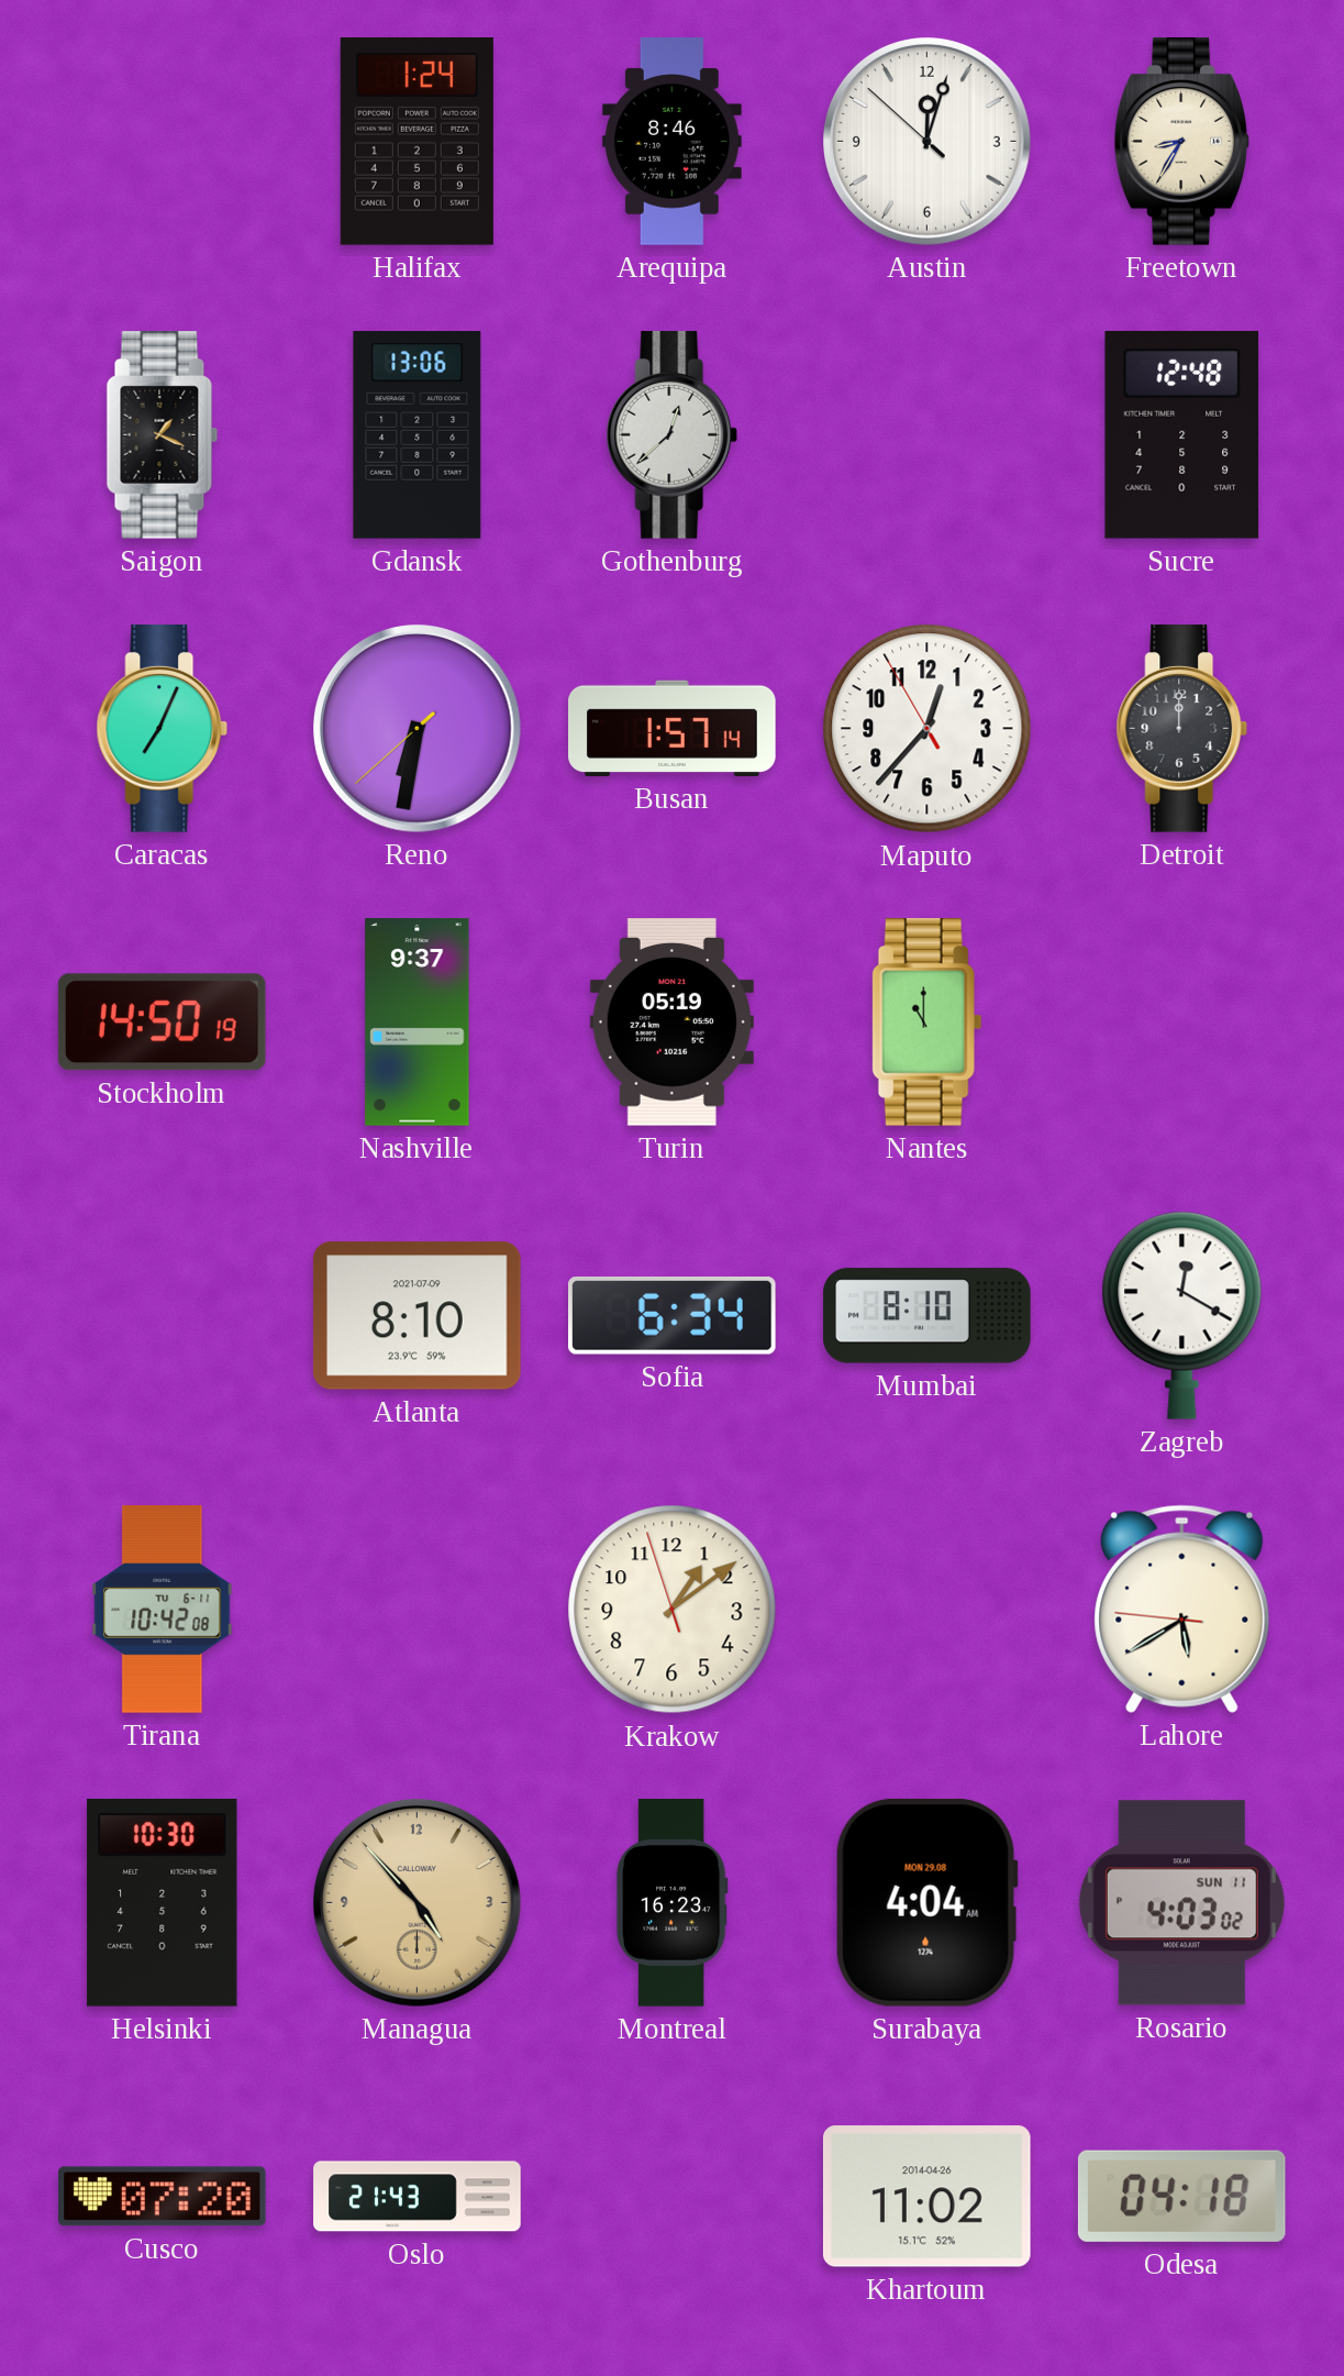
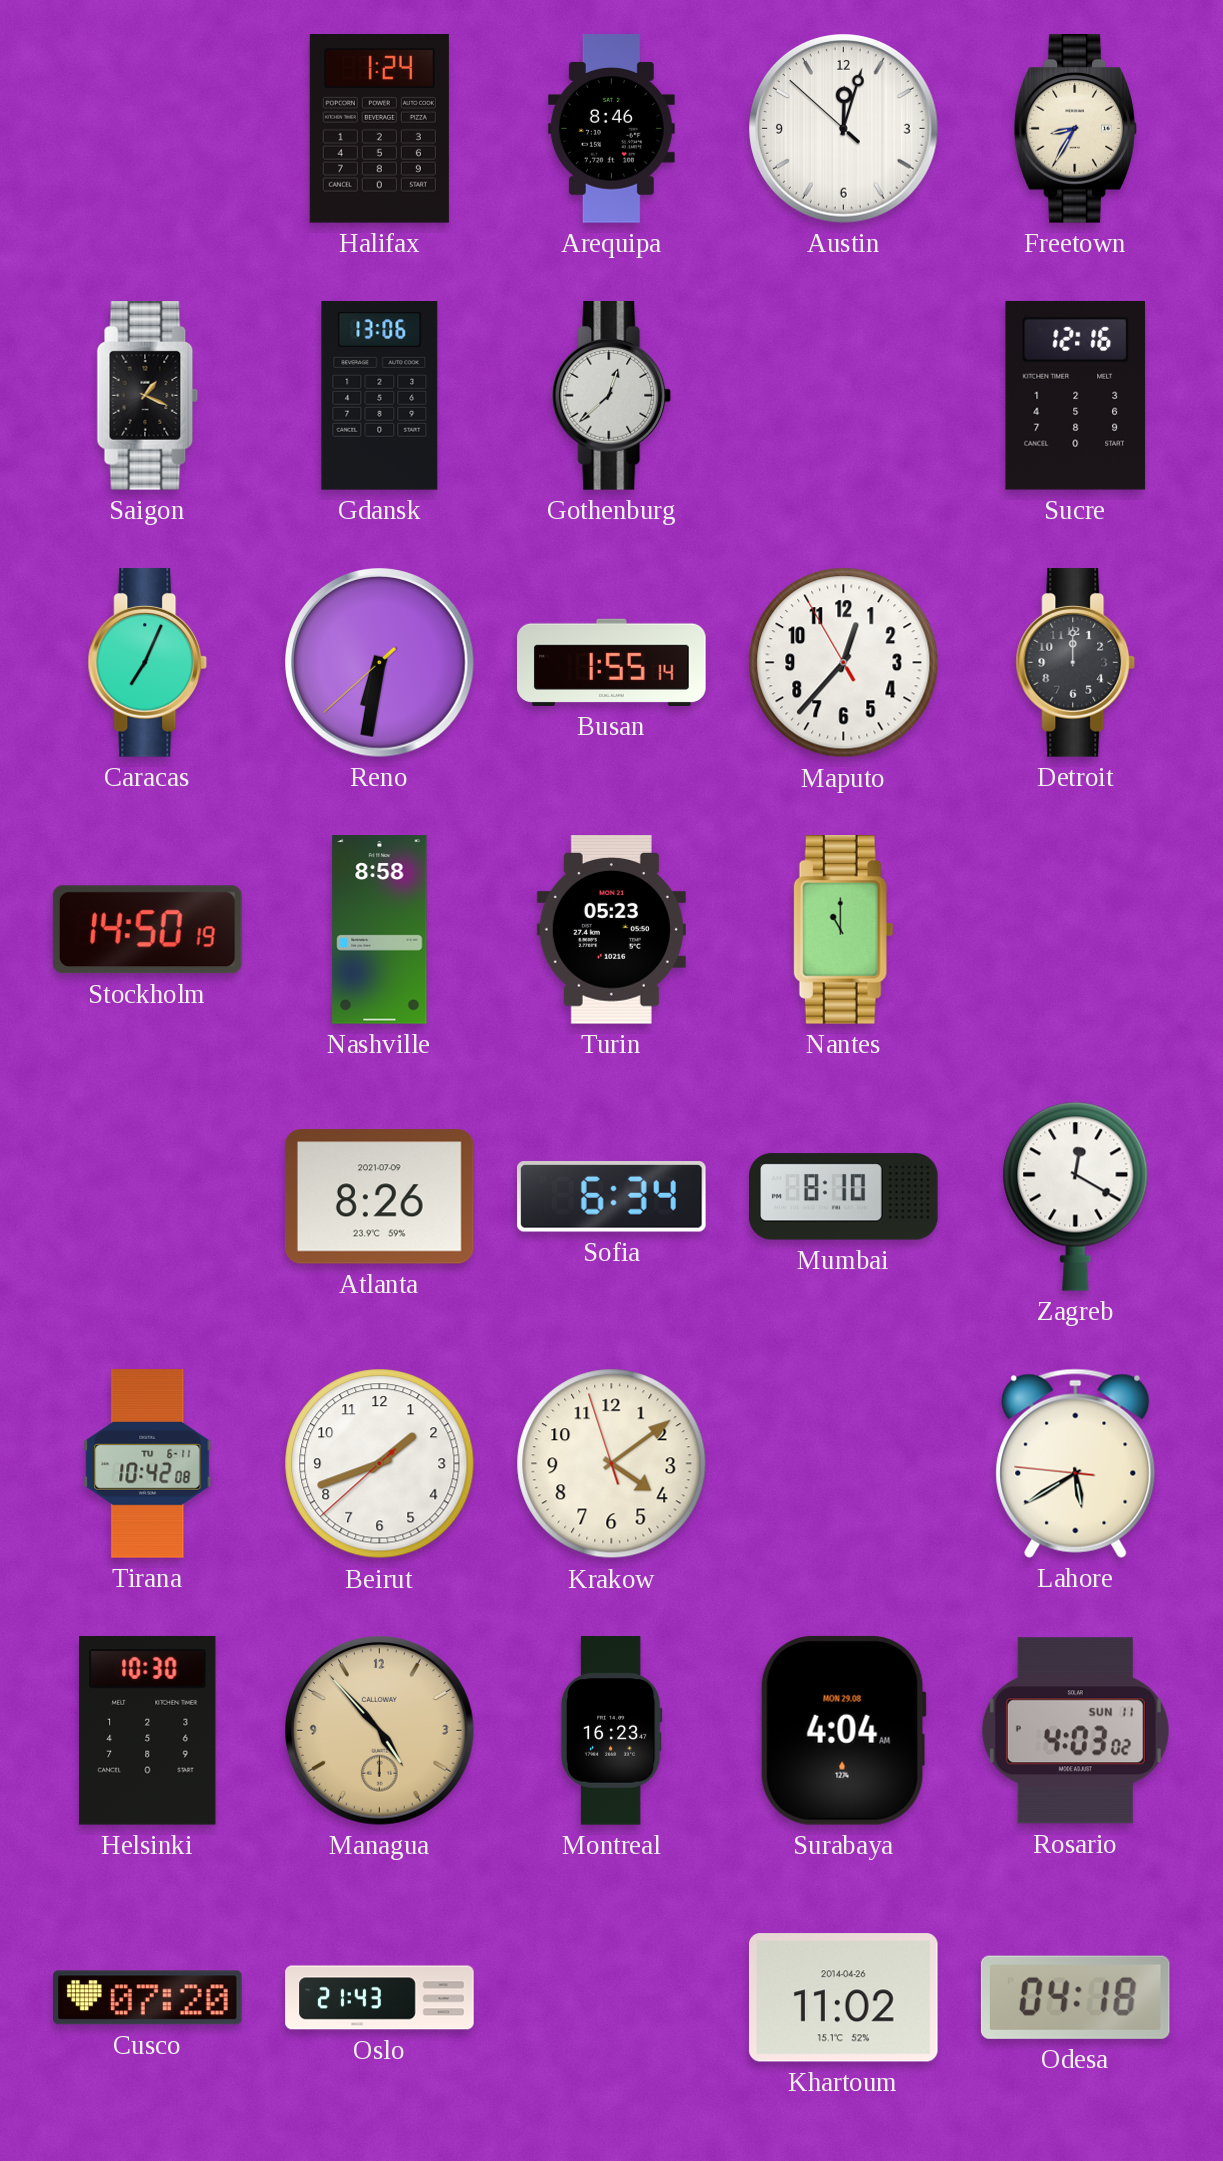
Sucre: 12:48 -> 12:16
Busan: 1:57 -> 1:55
Nashville: 9:37 -> 8:58
Turin: 05:19 -> 05:23
Atlanta: 8:10 -> 8:26
Beirut: none -> 1:41
Krakow: 1:08 -> 4:08
